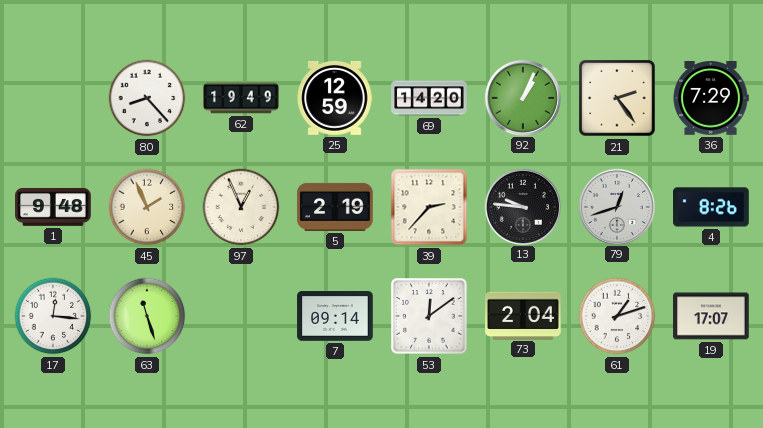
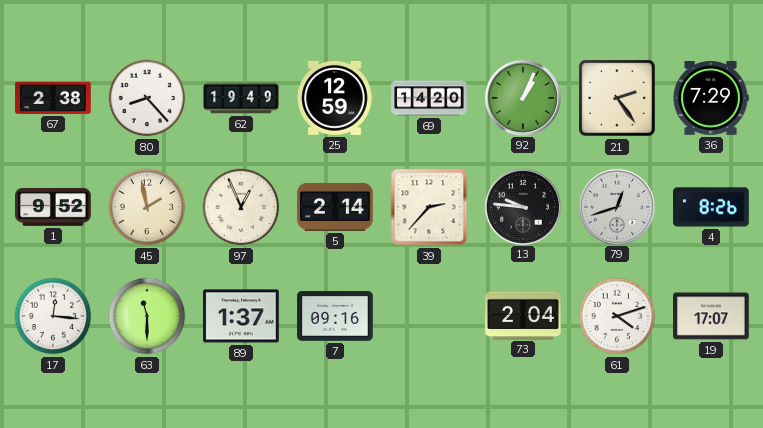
67: none -> 2:38
1: 9:48 -> 9:52
45: 1:56 -> 1:58
5: 2:19 -> 2:14
63: 11:27 -> 11:30
89: none -> 1:37
7: 09:14 -> 09:16
53: 12:09 -> none
61: 1:12 -> 4:12
